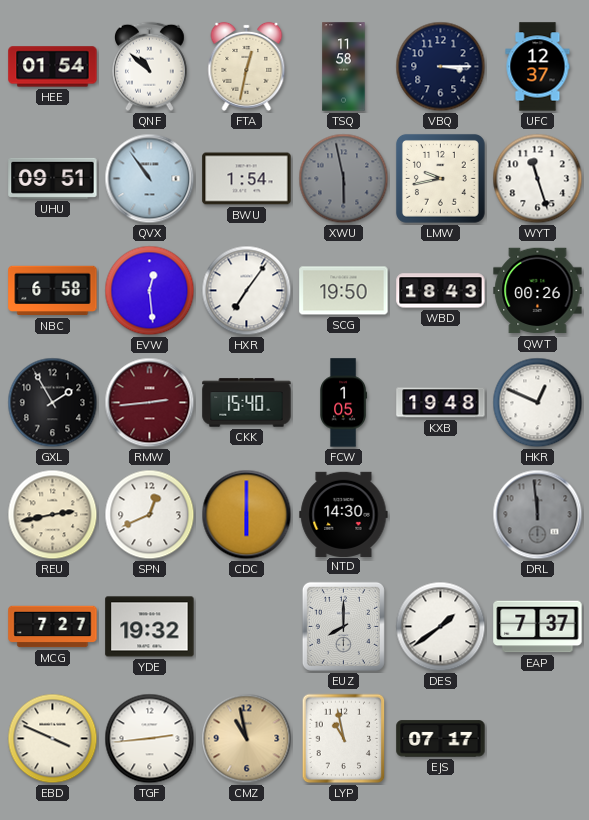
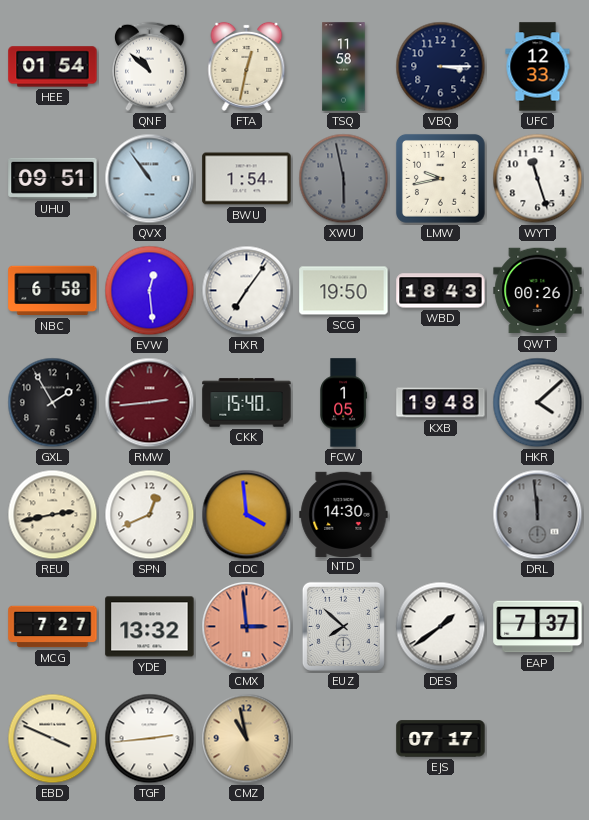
UFC: 12:37 -> 12:33
HKR: 12:49 -> 4:08
CDC: 6:00 -> 3:59
YDE: 19:32 -> 13:32
CMX: none -> 2:59
EUZ: 8:00 -> 7:52
LYP: 10:58 -> none
